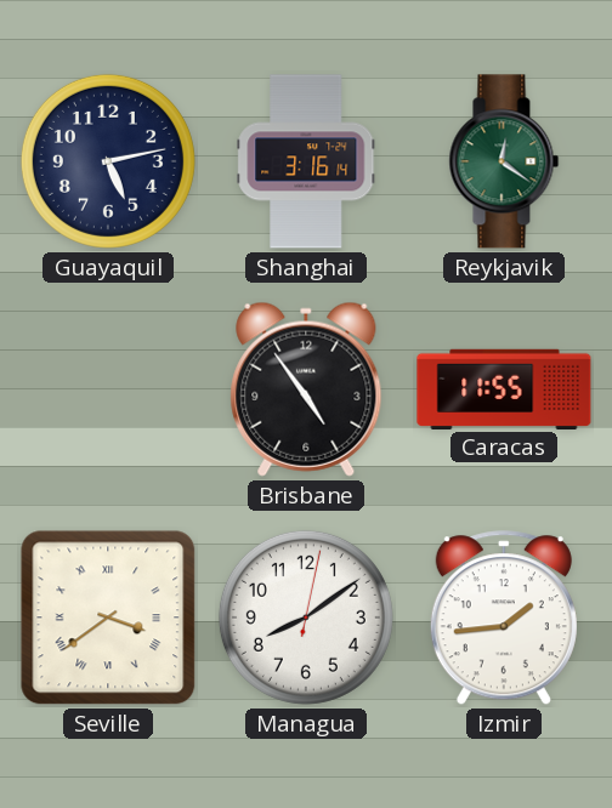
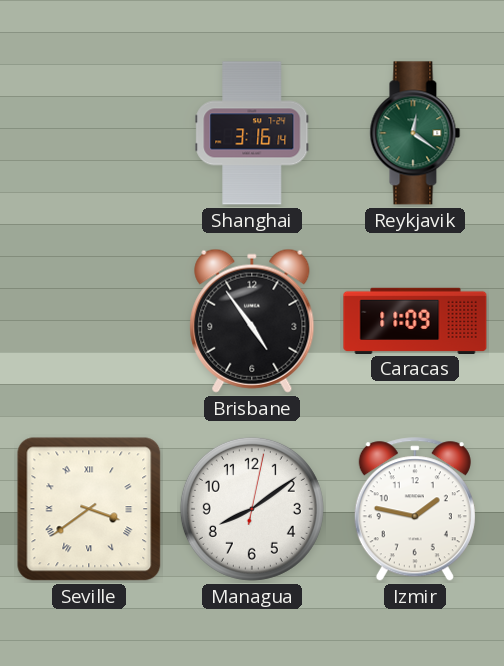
Guayaquil: 5:13 -> none
Caracas: 11:55 -> 11:09
Izmir: 1:44 -> 1:47
